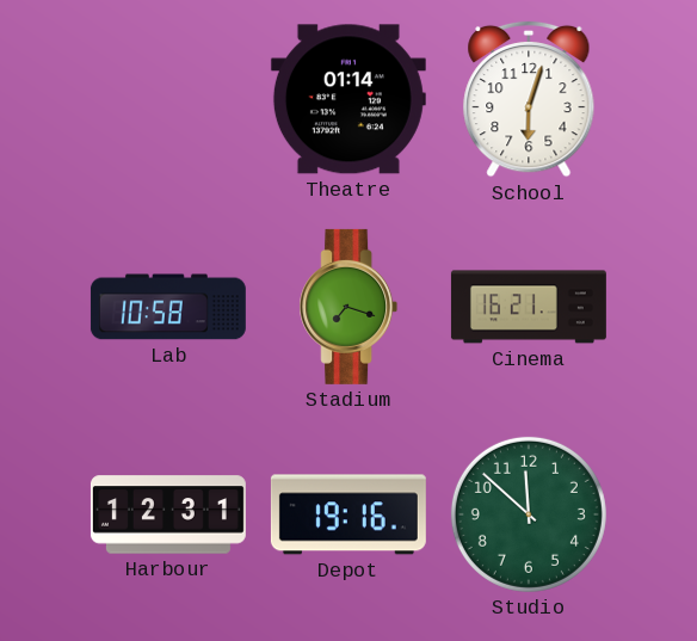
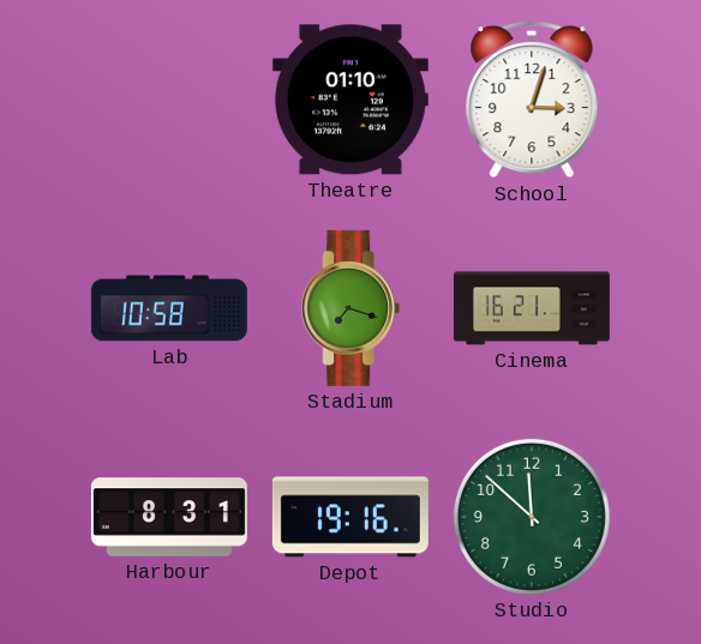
Theatre: 01:14 -> 01:10
School: 6:03 -> 3:03
Harbour: 12:31 -> 8:31
